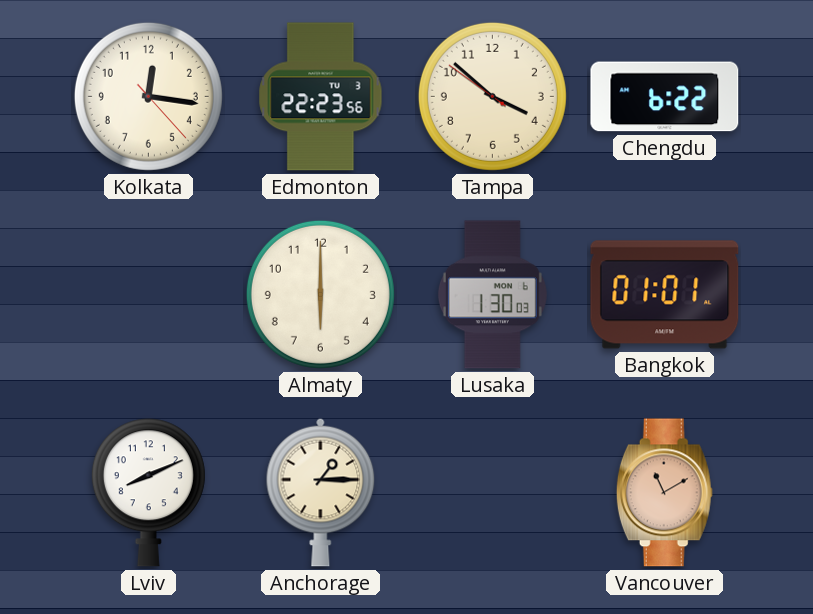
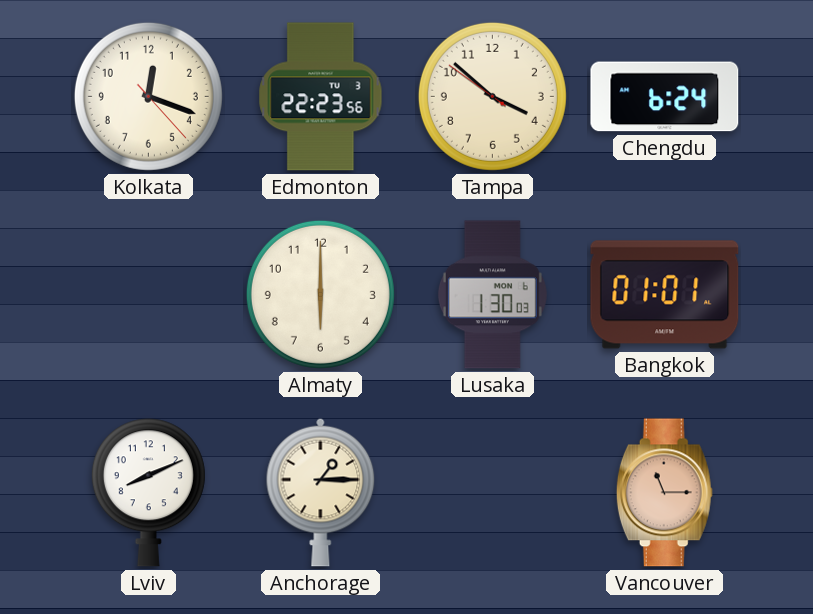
Kolkata: 12:16 -> 12:18
Chengdu: 6:22 -> 6:24
Vancouver: 11:10 -> 11:15
